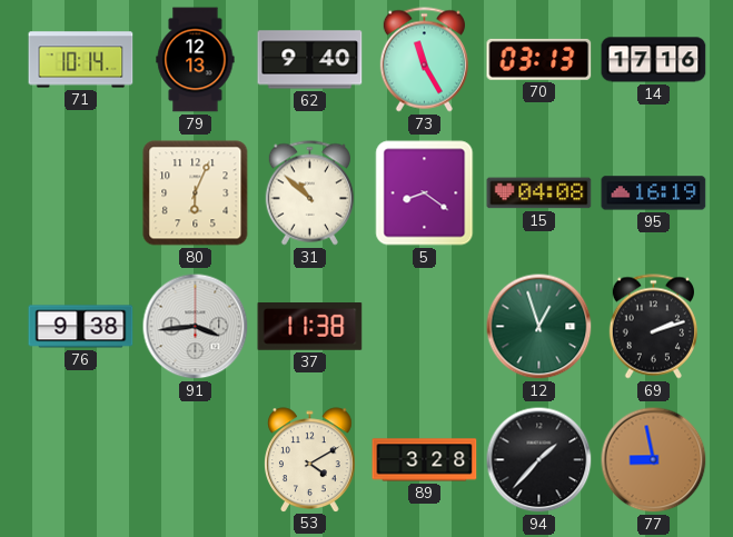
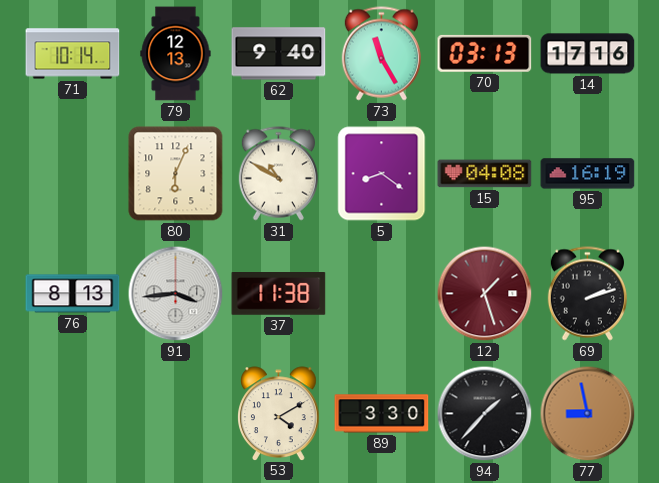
31: 10:52 -> 10:50
76: 9:38 -> 8:13
12: 12:57 -> 1:27
12 dial: green -> burgundy
89: 3:28 -> 3:30
